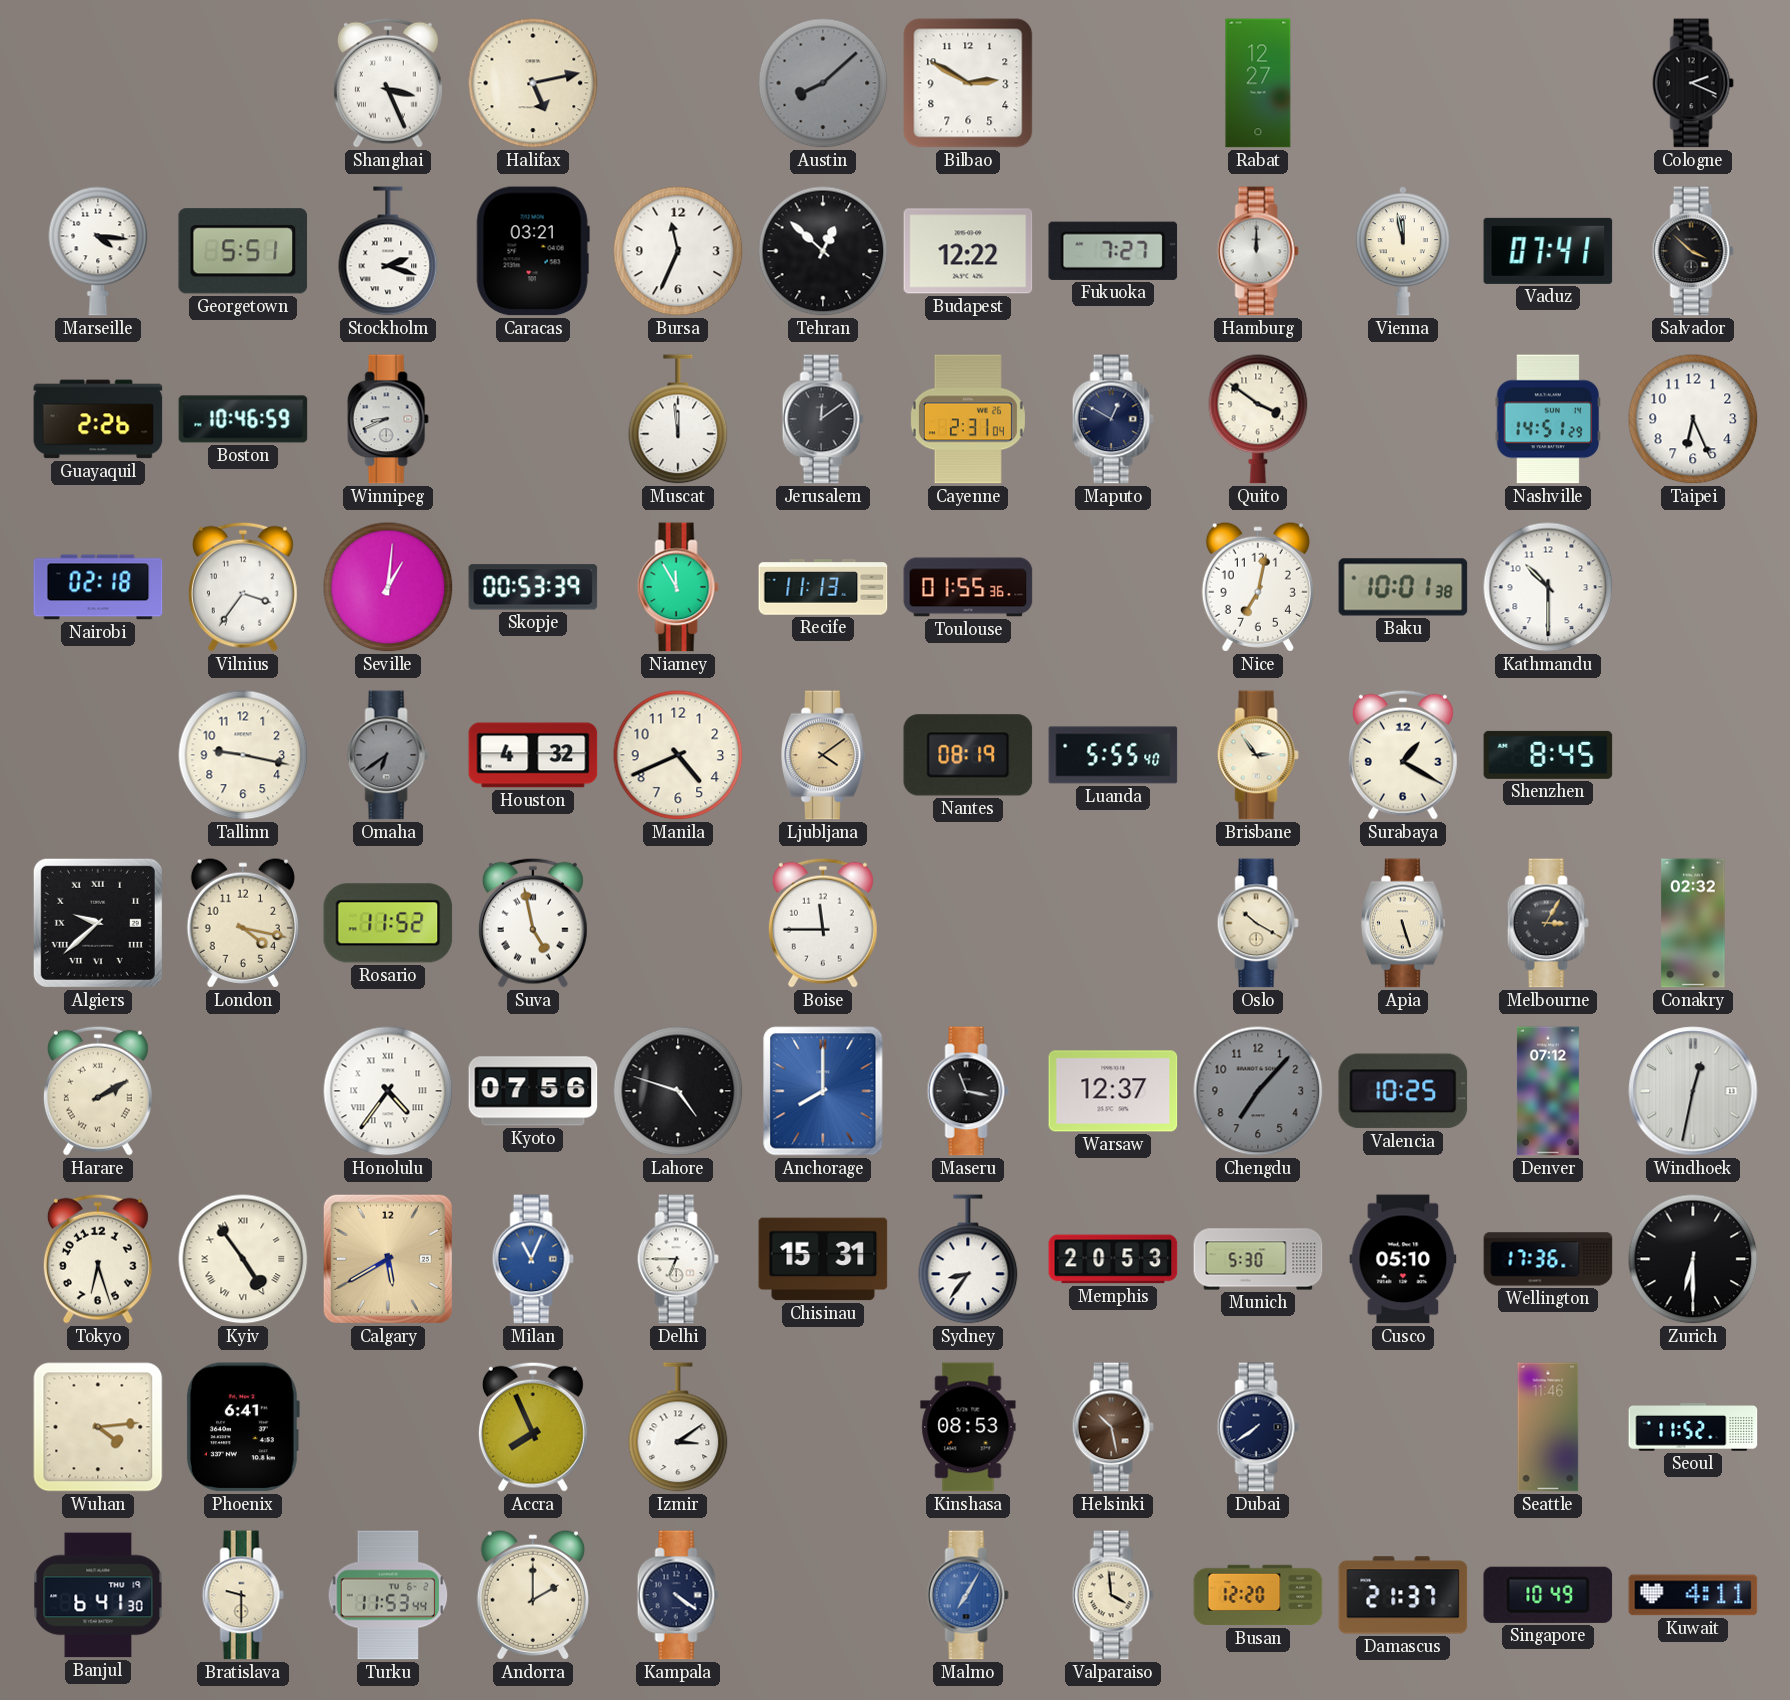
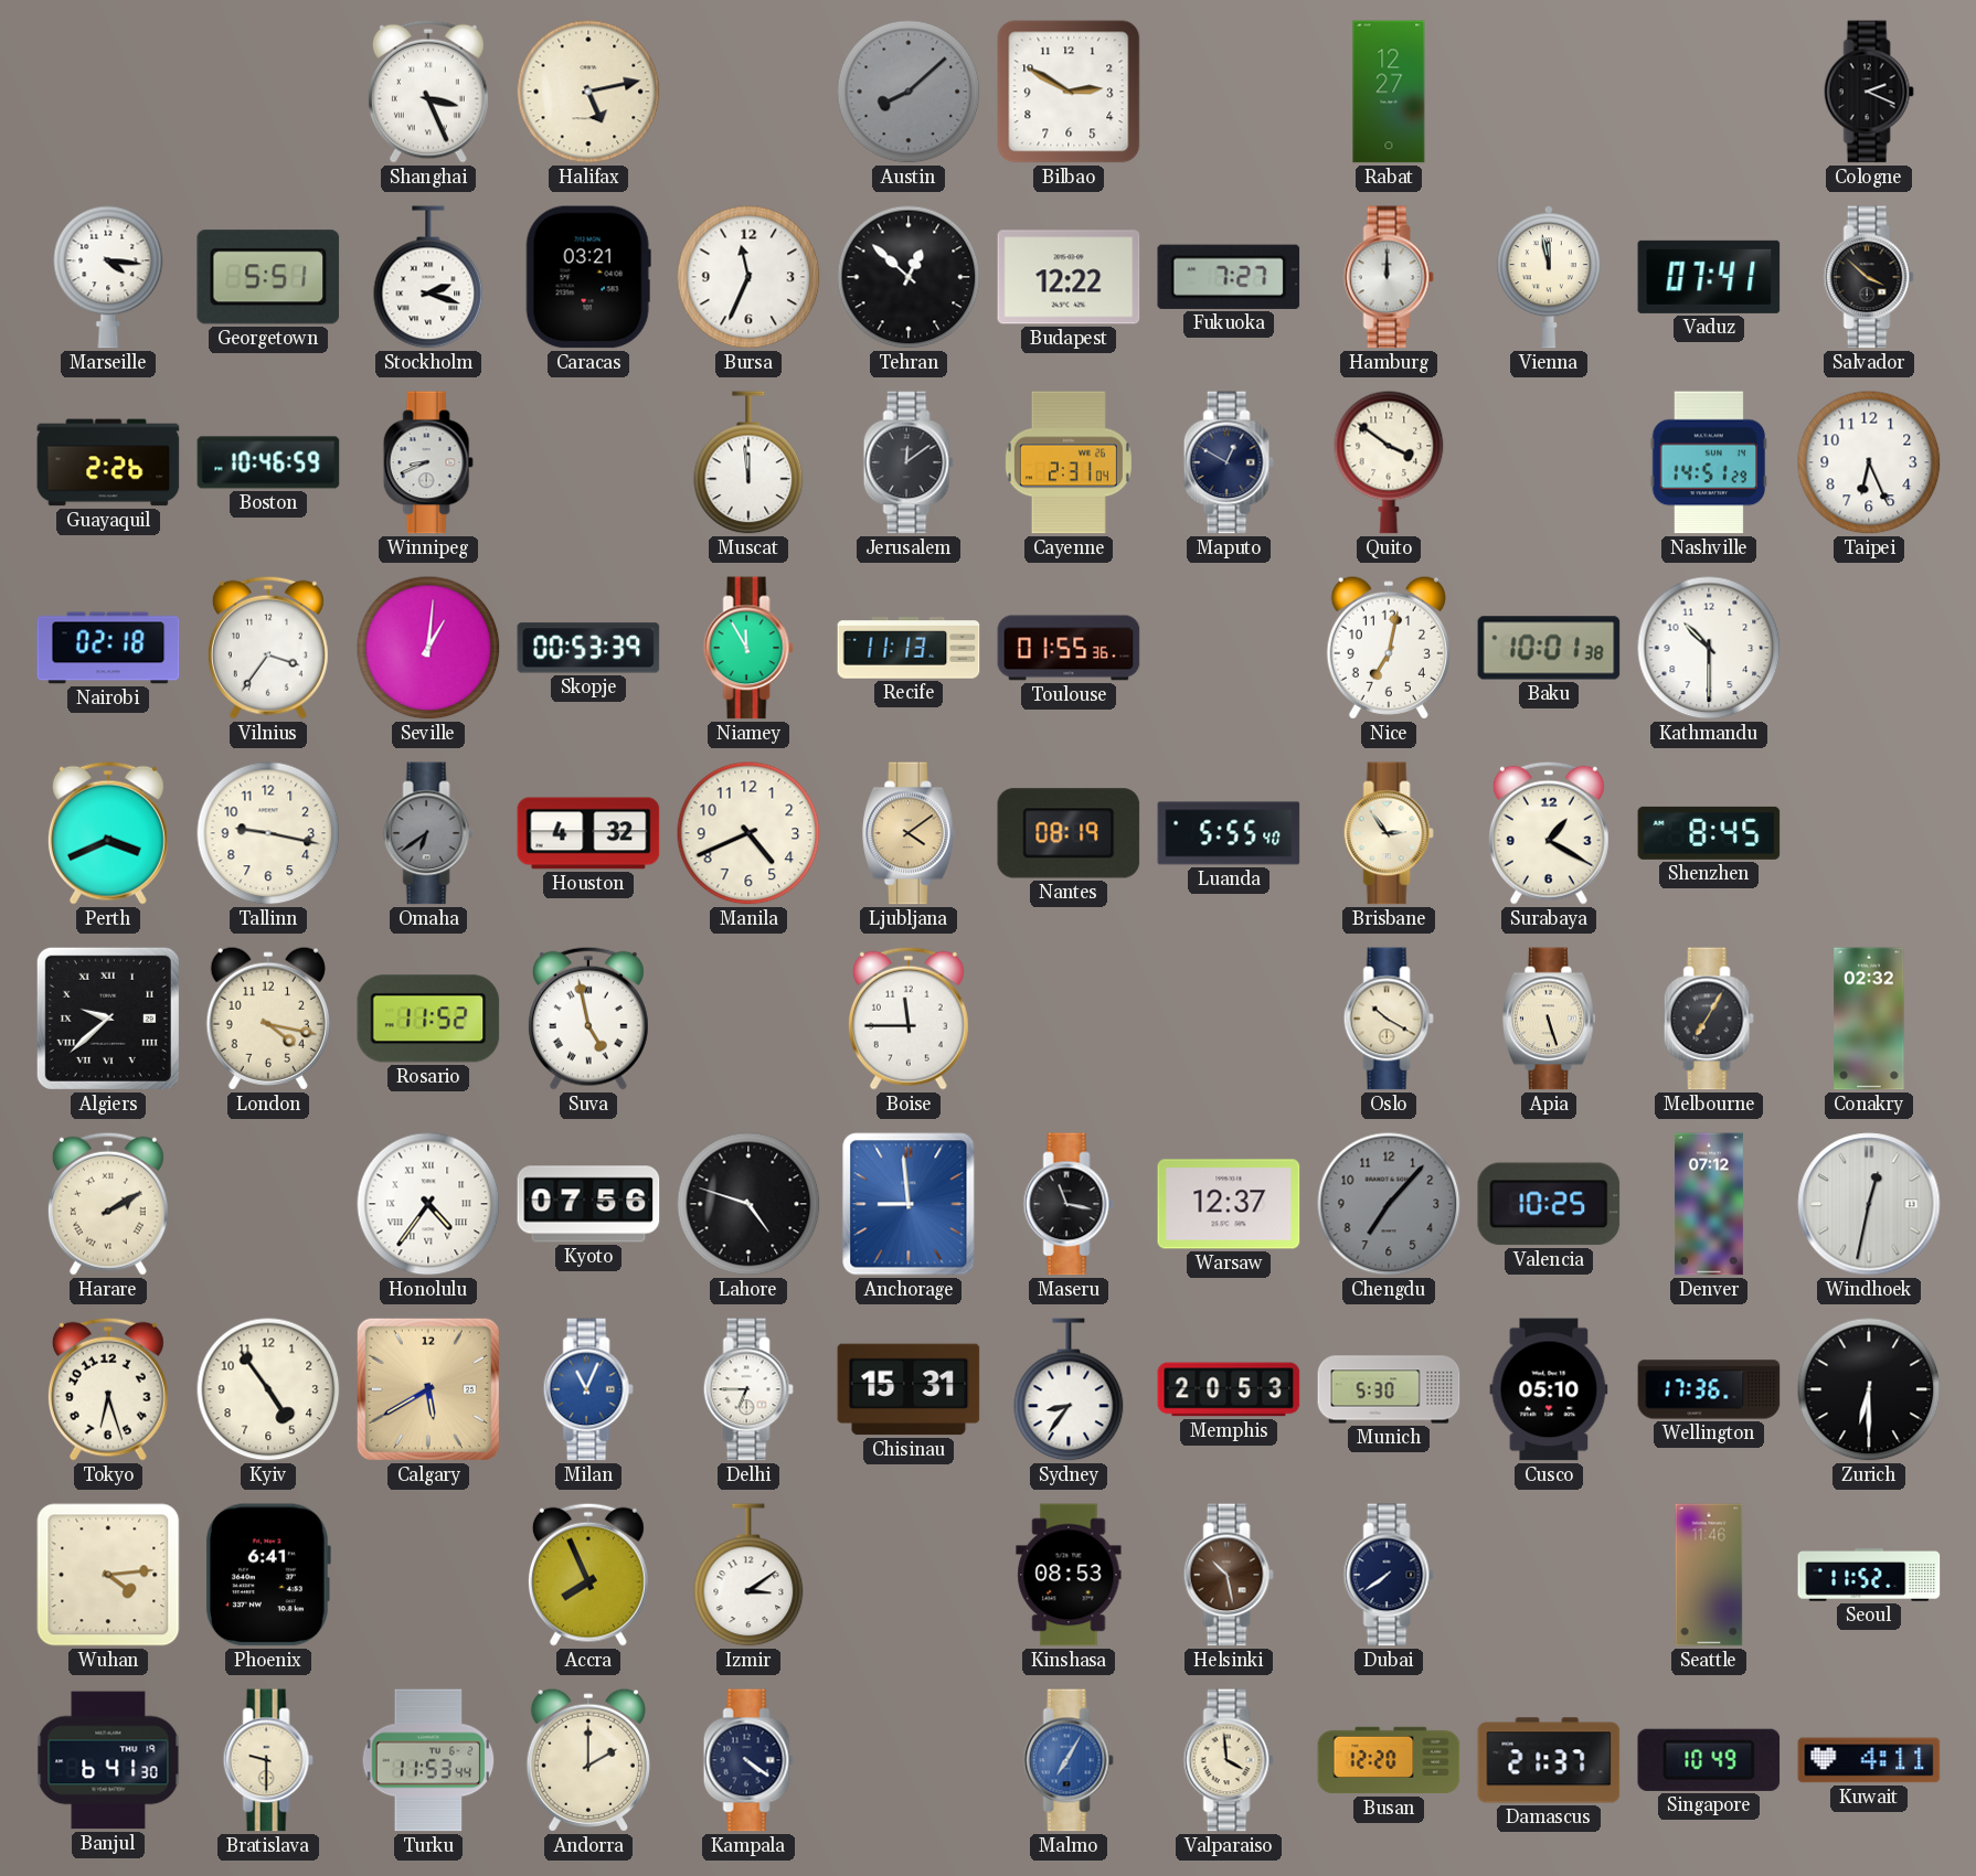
Perth: none -> 3:41
Melbourne: 3:05 -> 7:05
Anchorage: 8:00 -> 8:59
Kyiv numerals: Roman -> Arabic
